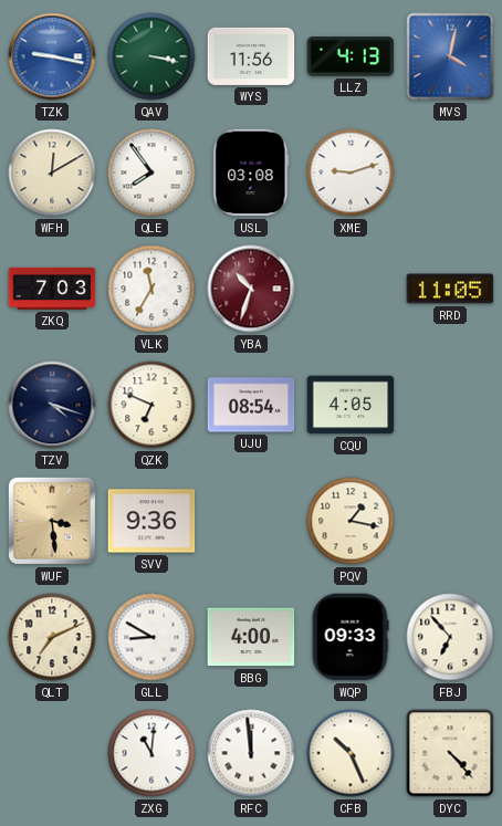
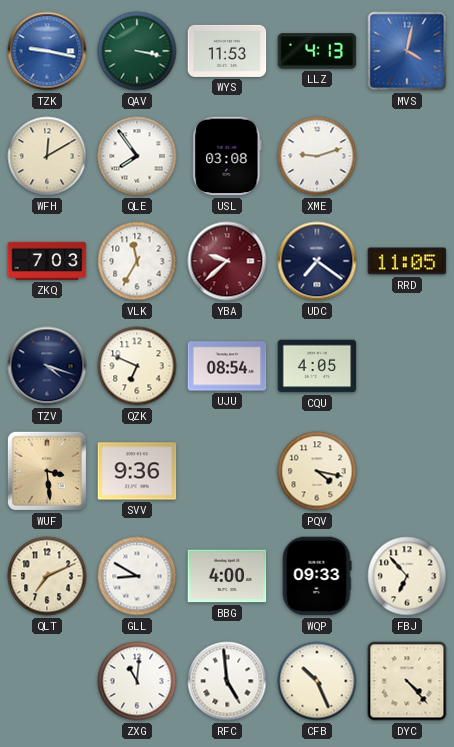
WYS: 11:56 -> 11:53
YBA: 10:33 -> 9:38
UDC: none -> 7:21
PQV: 1:17 -> 4:17
RFC: 11:59 -> 4:59
